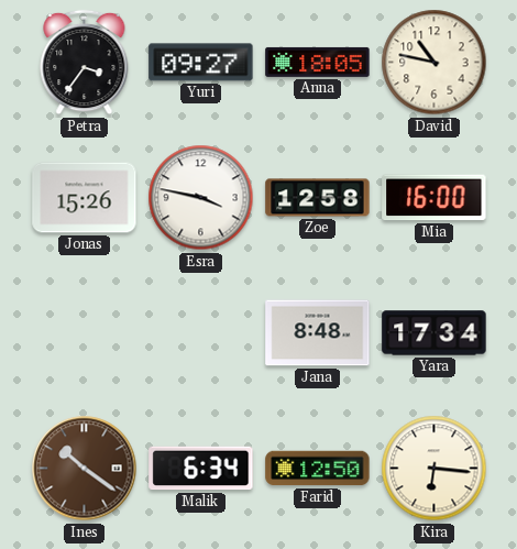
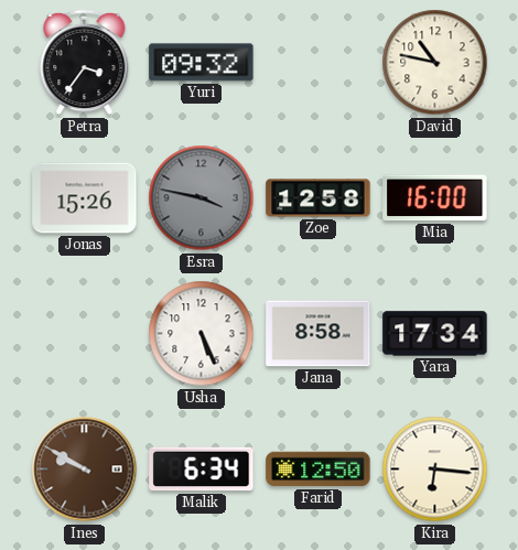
Yuri: 09:27 -> 09:32
Anna: 18:05 -> none
Esra dial: white -> grey
Usha: none -> 5:26
Jana: 8:48 -> 8:58
Ines: 10:21 -> 9:50
